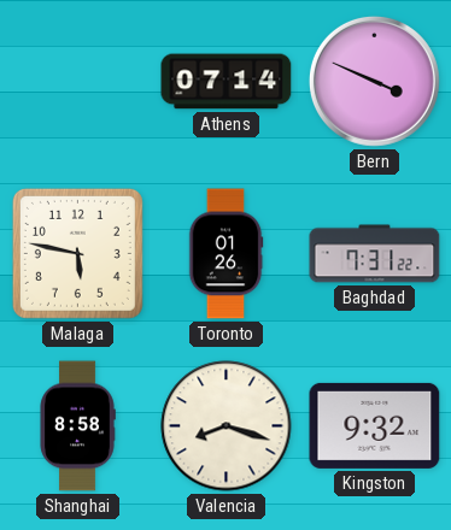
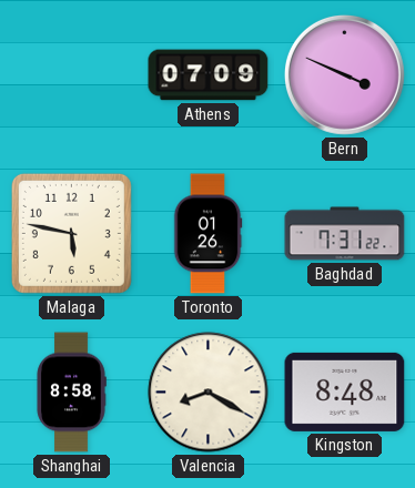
Athens: 07:14 -> 07:09
Valencia: 8:18 -> 8:20
Kingston: 9:32 -> 8:48
